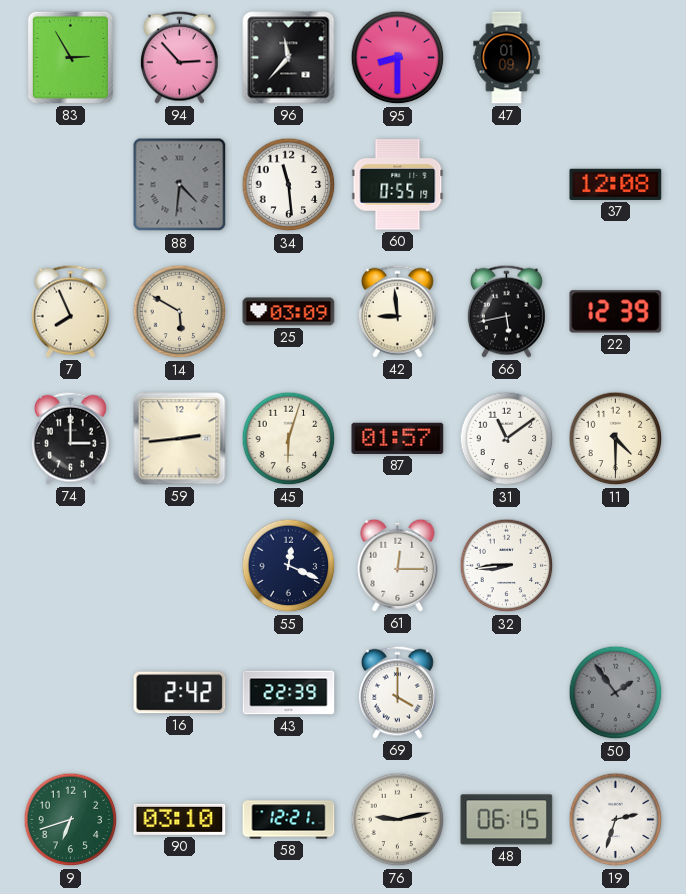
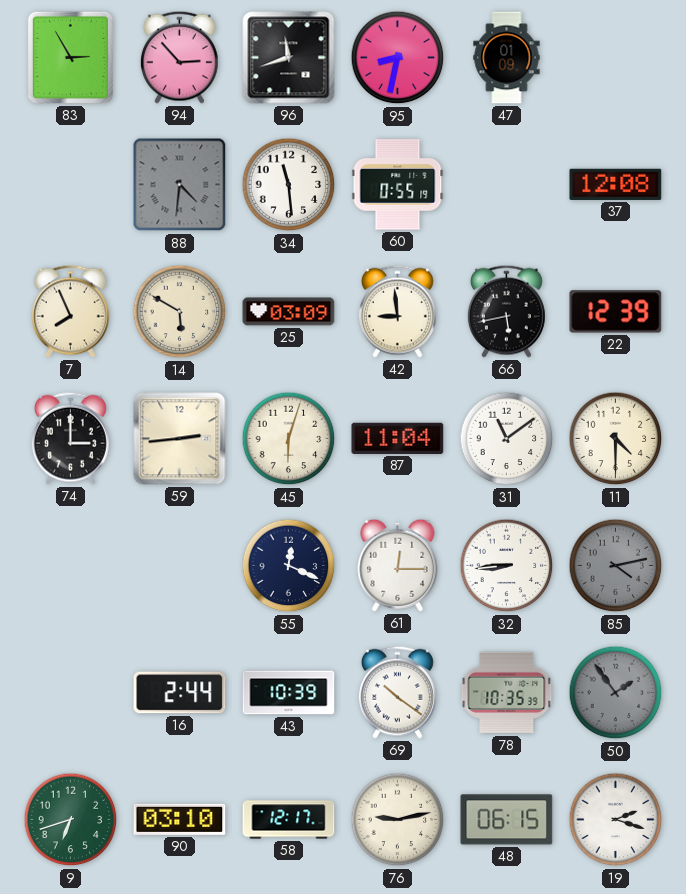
96: 11:37 -> 11:42
95: 8:30 -> 8:32
87: 01:57 -> 11:04
85: none -> 4:13
16: 2:42 -> 2:44
43: 22:39 -> 10:39
69: 4:00 -> 10:21
78: none -> 10:35
58: 12:21 -> 12:17
19: 2:33 -> 2:18
